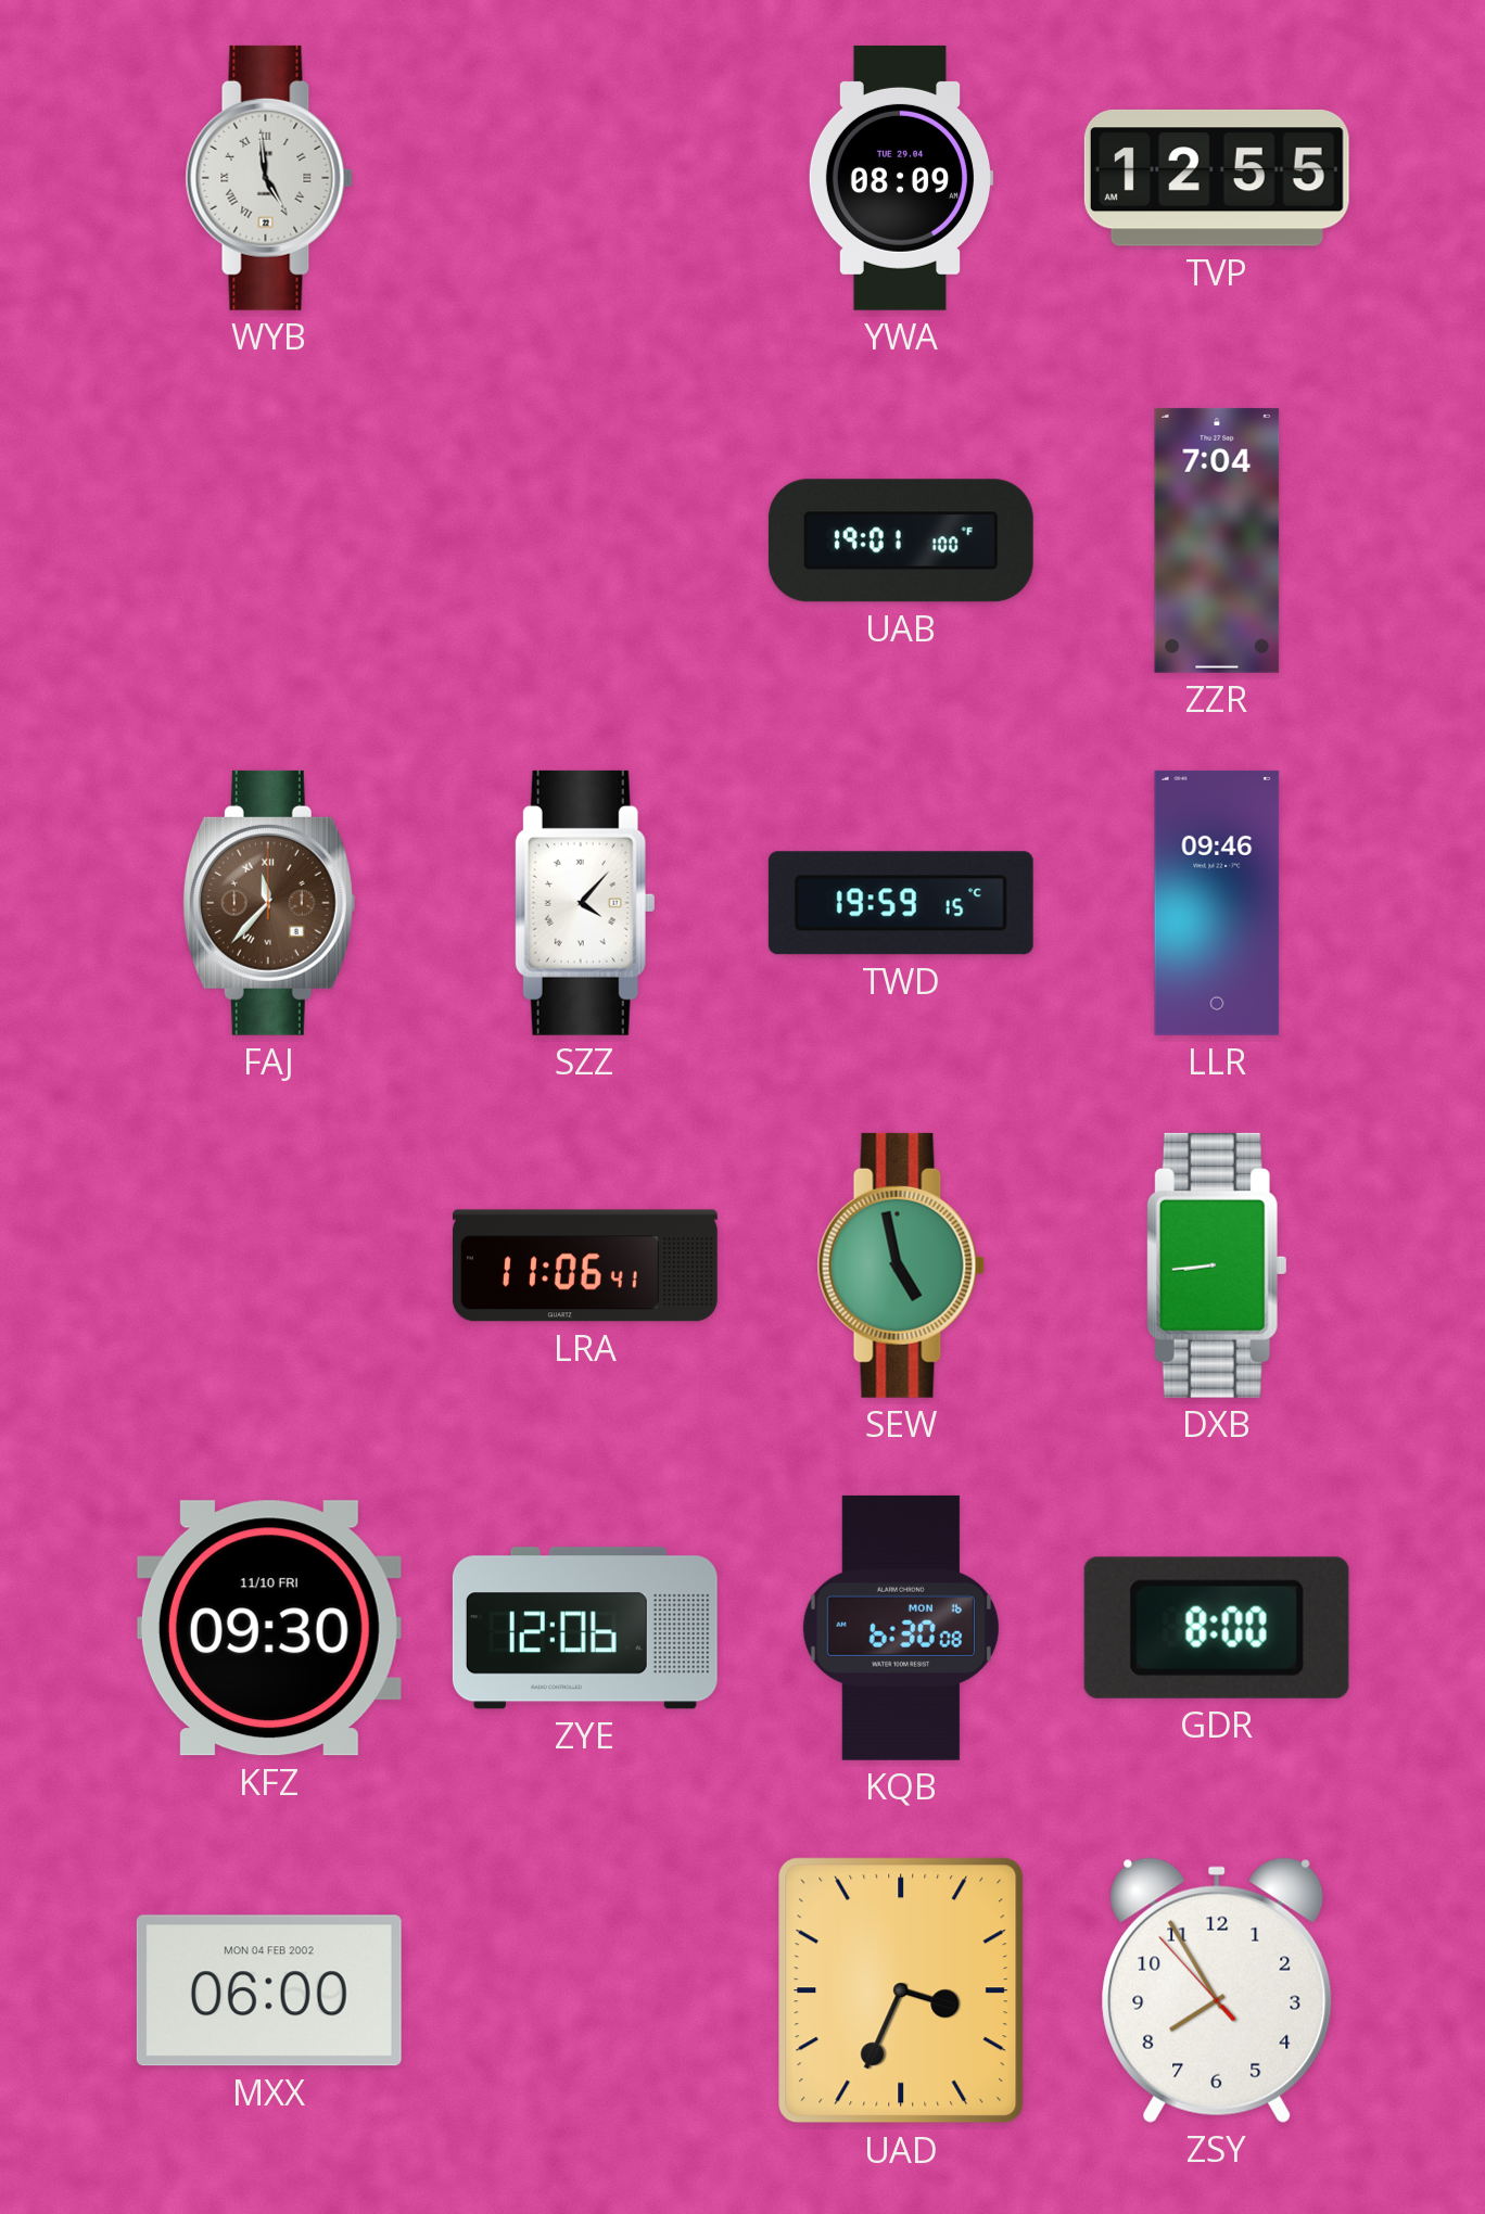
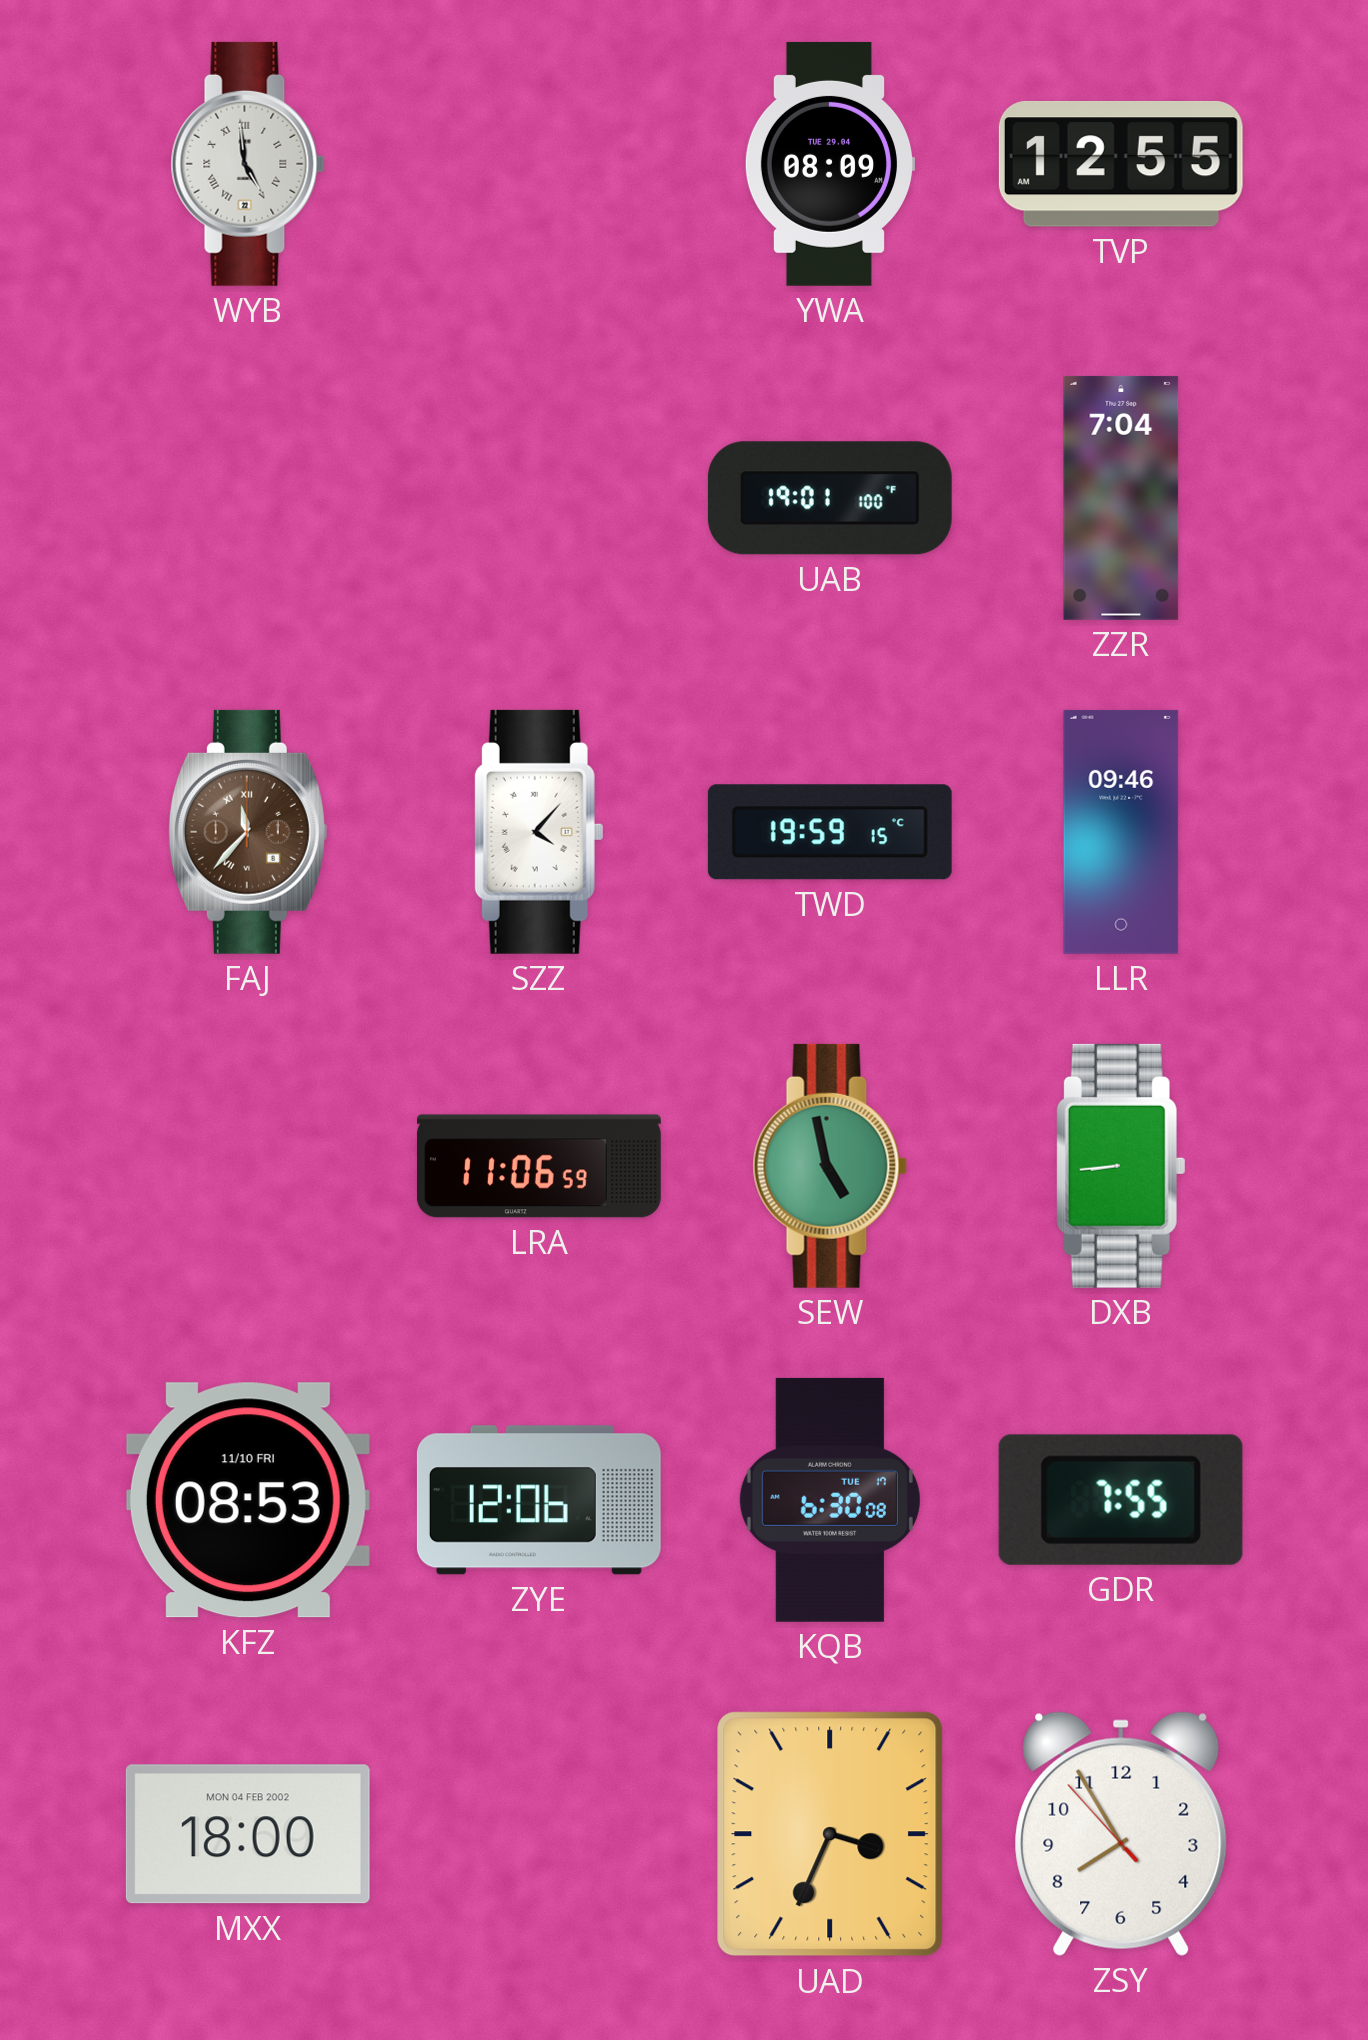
LRA: 11:06:41 -> 11:06:59
KFZ: 09:30 -> 08:53
KQB date: MON 16 -> TUE 17
GDR: 8:00 -> 7:55
MXX: 06:00 -> 18:00
